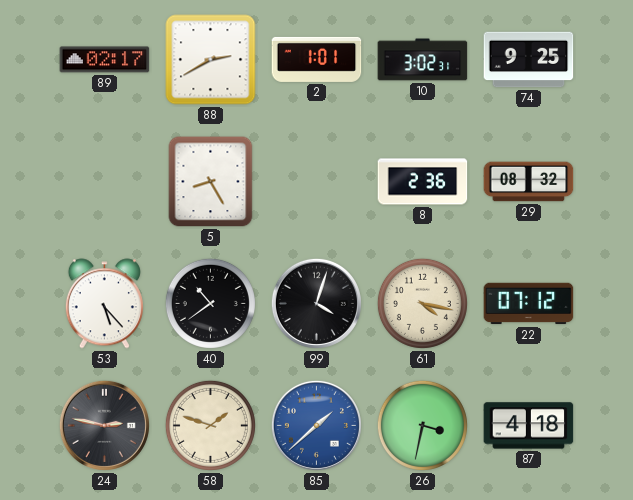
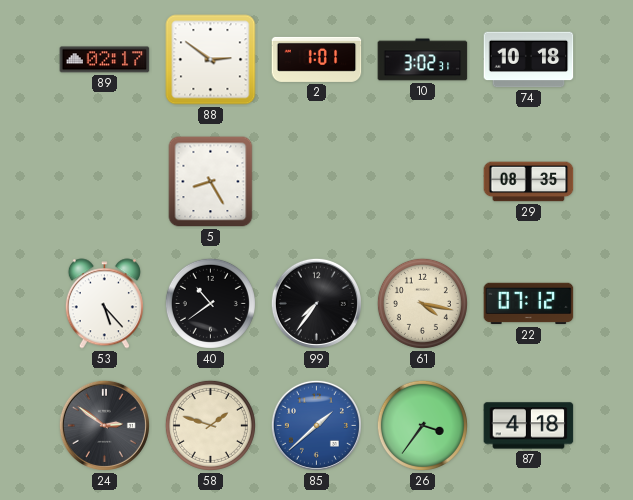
88: 2:40 -> 2:51
74: 9:25 -> 10:18
8: 2:36 -> none
29: 08:32 -> 08:35
99: 4:03 -> 7:36
24: 2:47 -> 2:51
26: 3:32 -> 3:36
